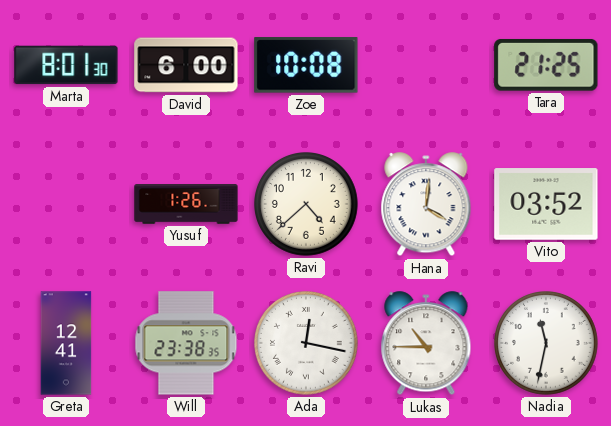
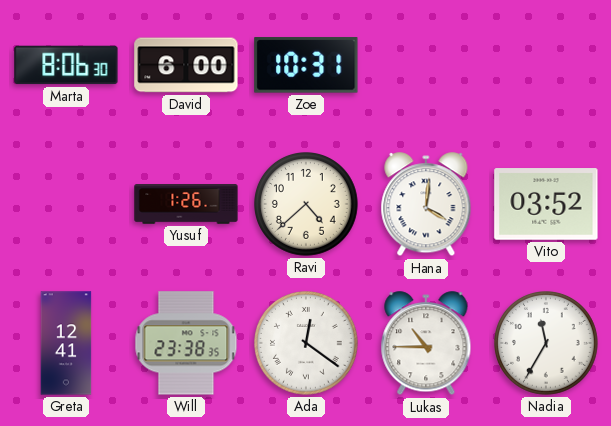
Marta: 8:01 -> 8:06
Zoe: 10:08 -> 10:31
Tara: 21:25 -> none
Ada: 12:17 -> 12:21
Nadia: 11:32 -> 11:35
